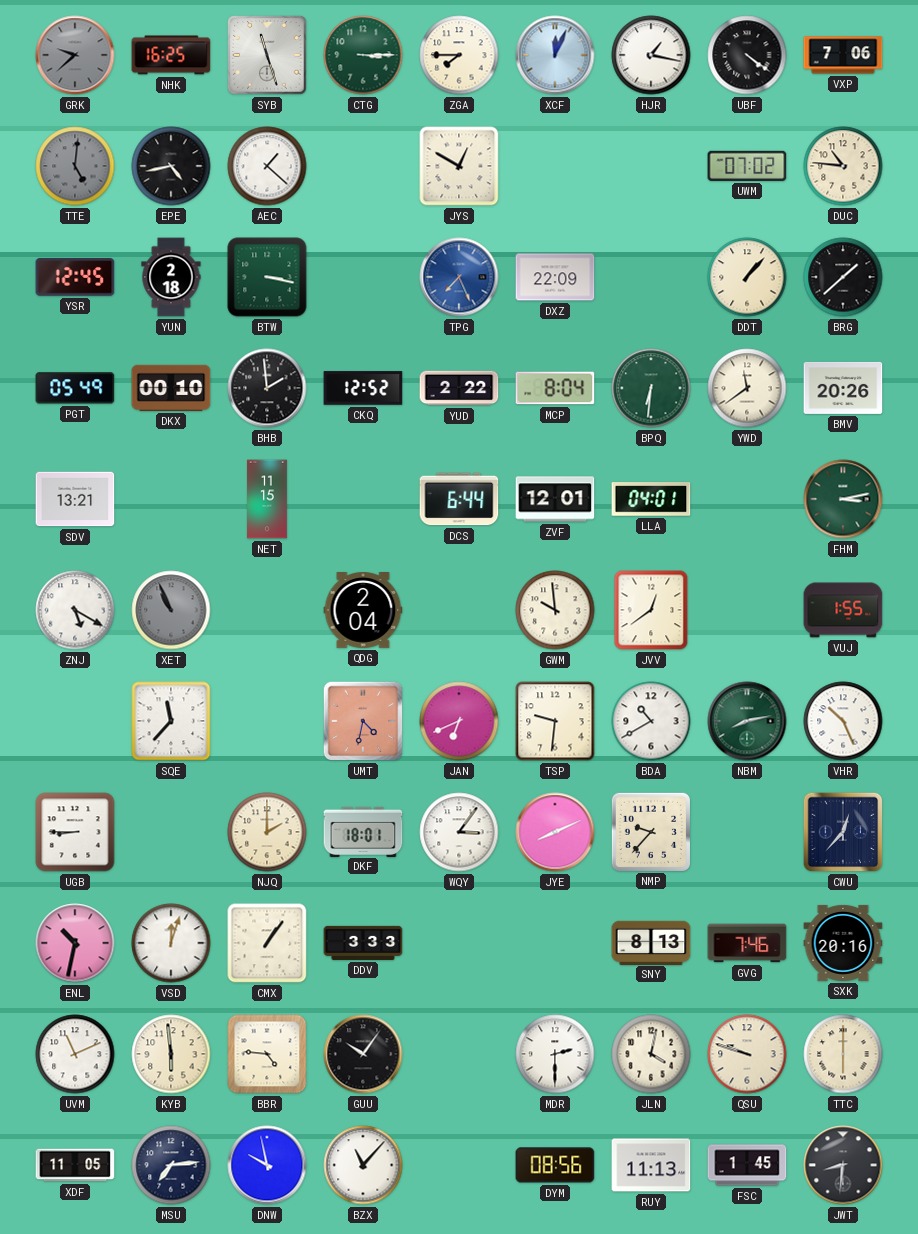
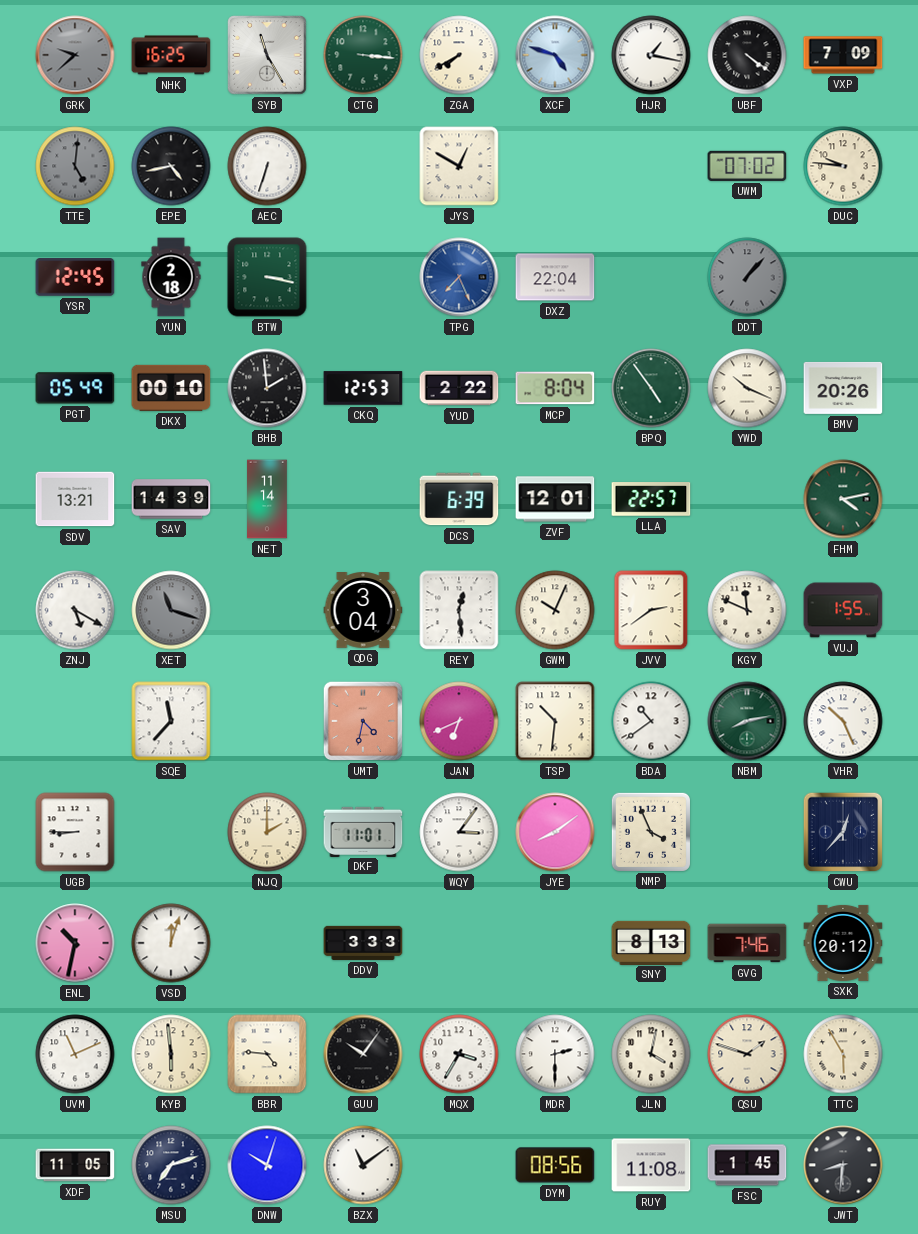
SYB: 11:27 -> 11:25
CTG: 3:15 -> 3:16
ZGA: 7:45 -> 7:40
XCF: 12:04 -> 4:48
VXP: 7:06 -> 7:09
AEC: 1:22 -> 6:33
DUC: 10:46 -> 9:46
DXZ: 22:09 -> 22:04
DDT dial: cream -> grey
BRG: 1:38 -> none
CKQ: 12:52 -> 12:53
BPQ: 6:31 -> 4:54
YWD: 11:39 -> 10:19
SAV: none -> 14:39
NET: 11:15 -> 11:14
DCS: 6:44 -> 6:39
LLA: 04:01 -> 22:57
FHM: 3:13 -> 4:13
XET: 10:56 -> 11:18
QDG: 2:04 -> 3:04
REY: none -> 12:29
GWM: 9:59 -> 10:04
JVV: 12:39 -> 2:39
KGY: none -> 11:49
TSP: 9:31 -> 10:31
BDA: 10:40 -> 10:39
DKF: 18:01 -> 11:01
JYE: 8:11 -> 8:09
NMP: 9:37 -> 3:56
CMX: 1:06 -> none
SXK: 20:16 -> 20:12
MQX: none -> 3:35
QSU: 9:48 -> 1:48
TTC: 6:00 -> 5:55
MSU: 7:14 -> 7:12
DNW: 9:58 -> 10:03
BZX: 11:07 -> 11:09
RUY: 11:13 -> 11:08
